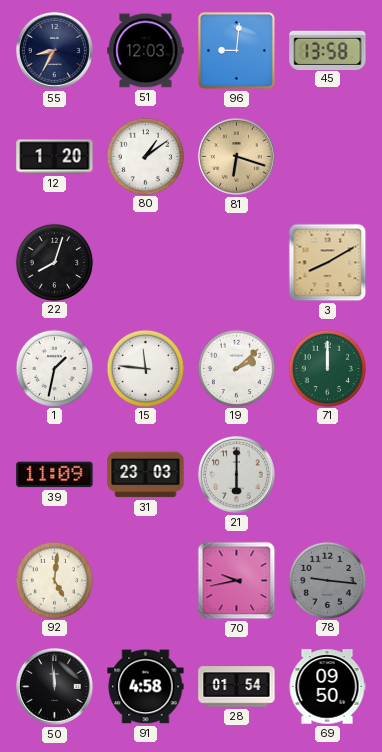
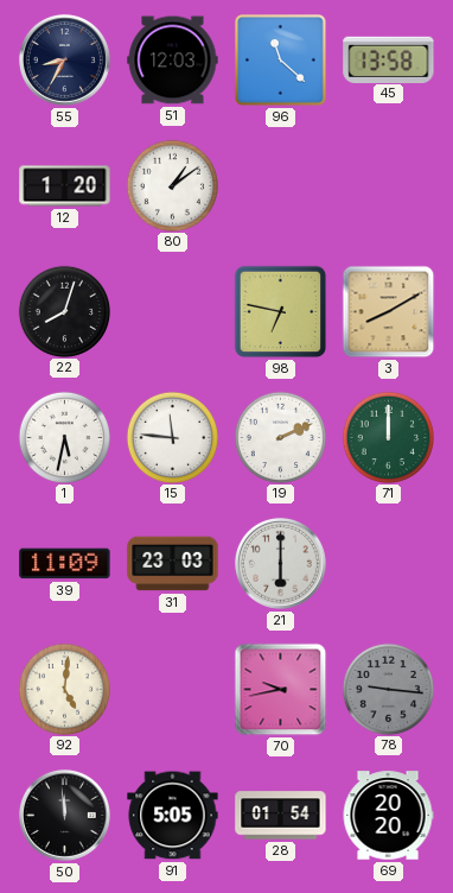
96: 9:01 -> 11:22
81: 6:18 -> none
98: none -> 6:47
1: 1:32 -> 5:32
19: 2:08 -> 2:11
91: 4:58 -> 5:05
69: 09:50 -> 20:20
